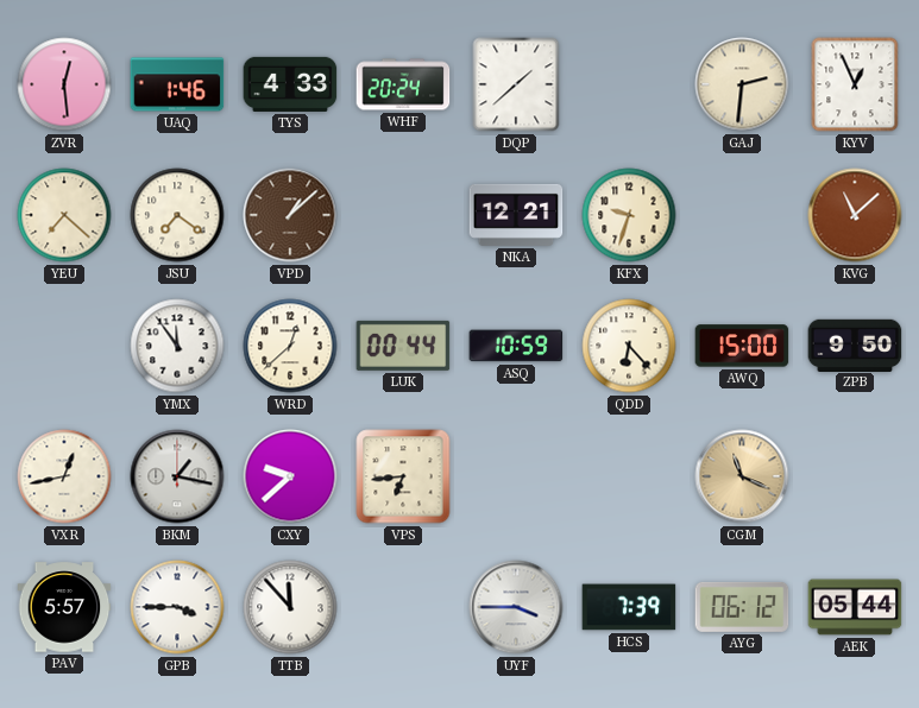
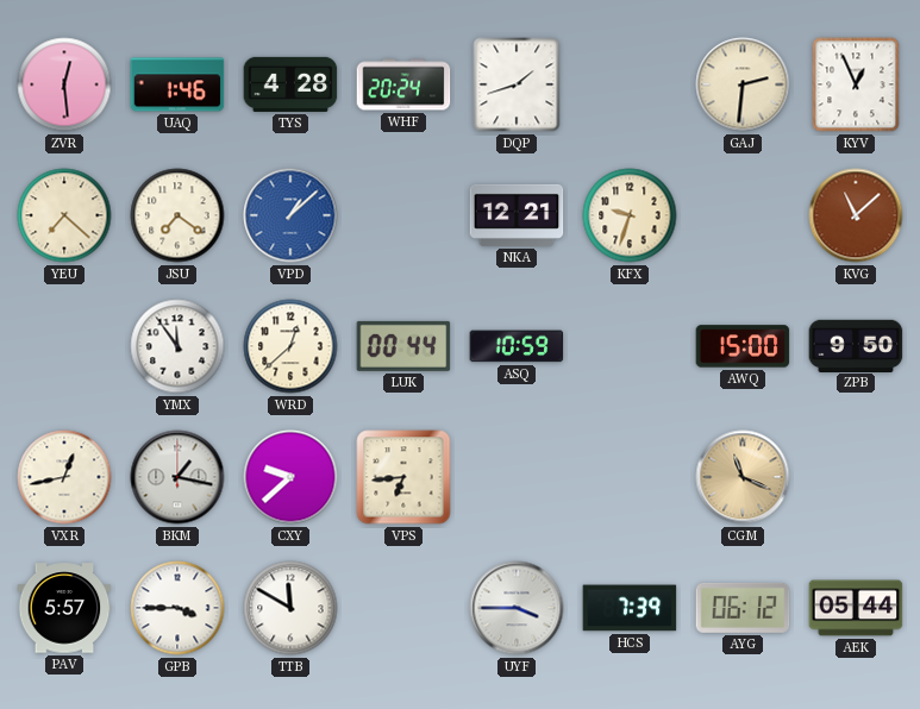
TYS: 4:33 -> 4:28
DQP: 1:38 -> 1:42
VPD dial: brown -> blue
QDD: 6:23 -> none
TTB: 11:53 -> 11:50
